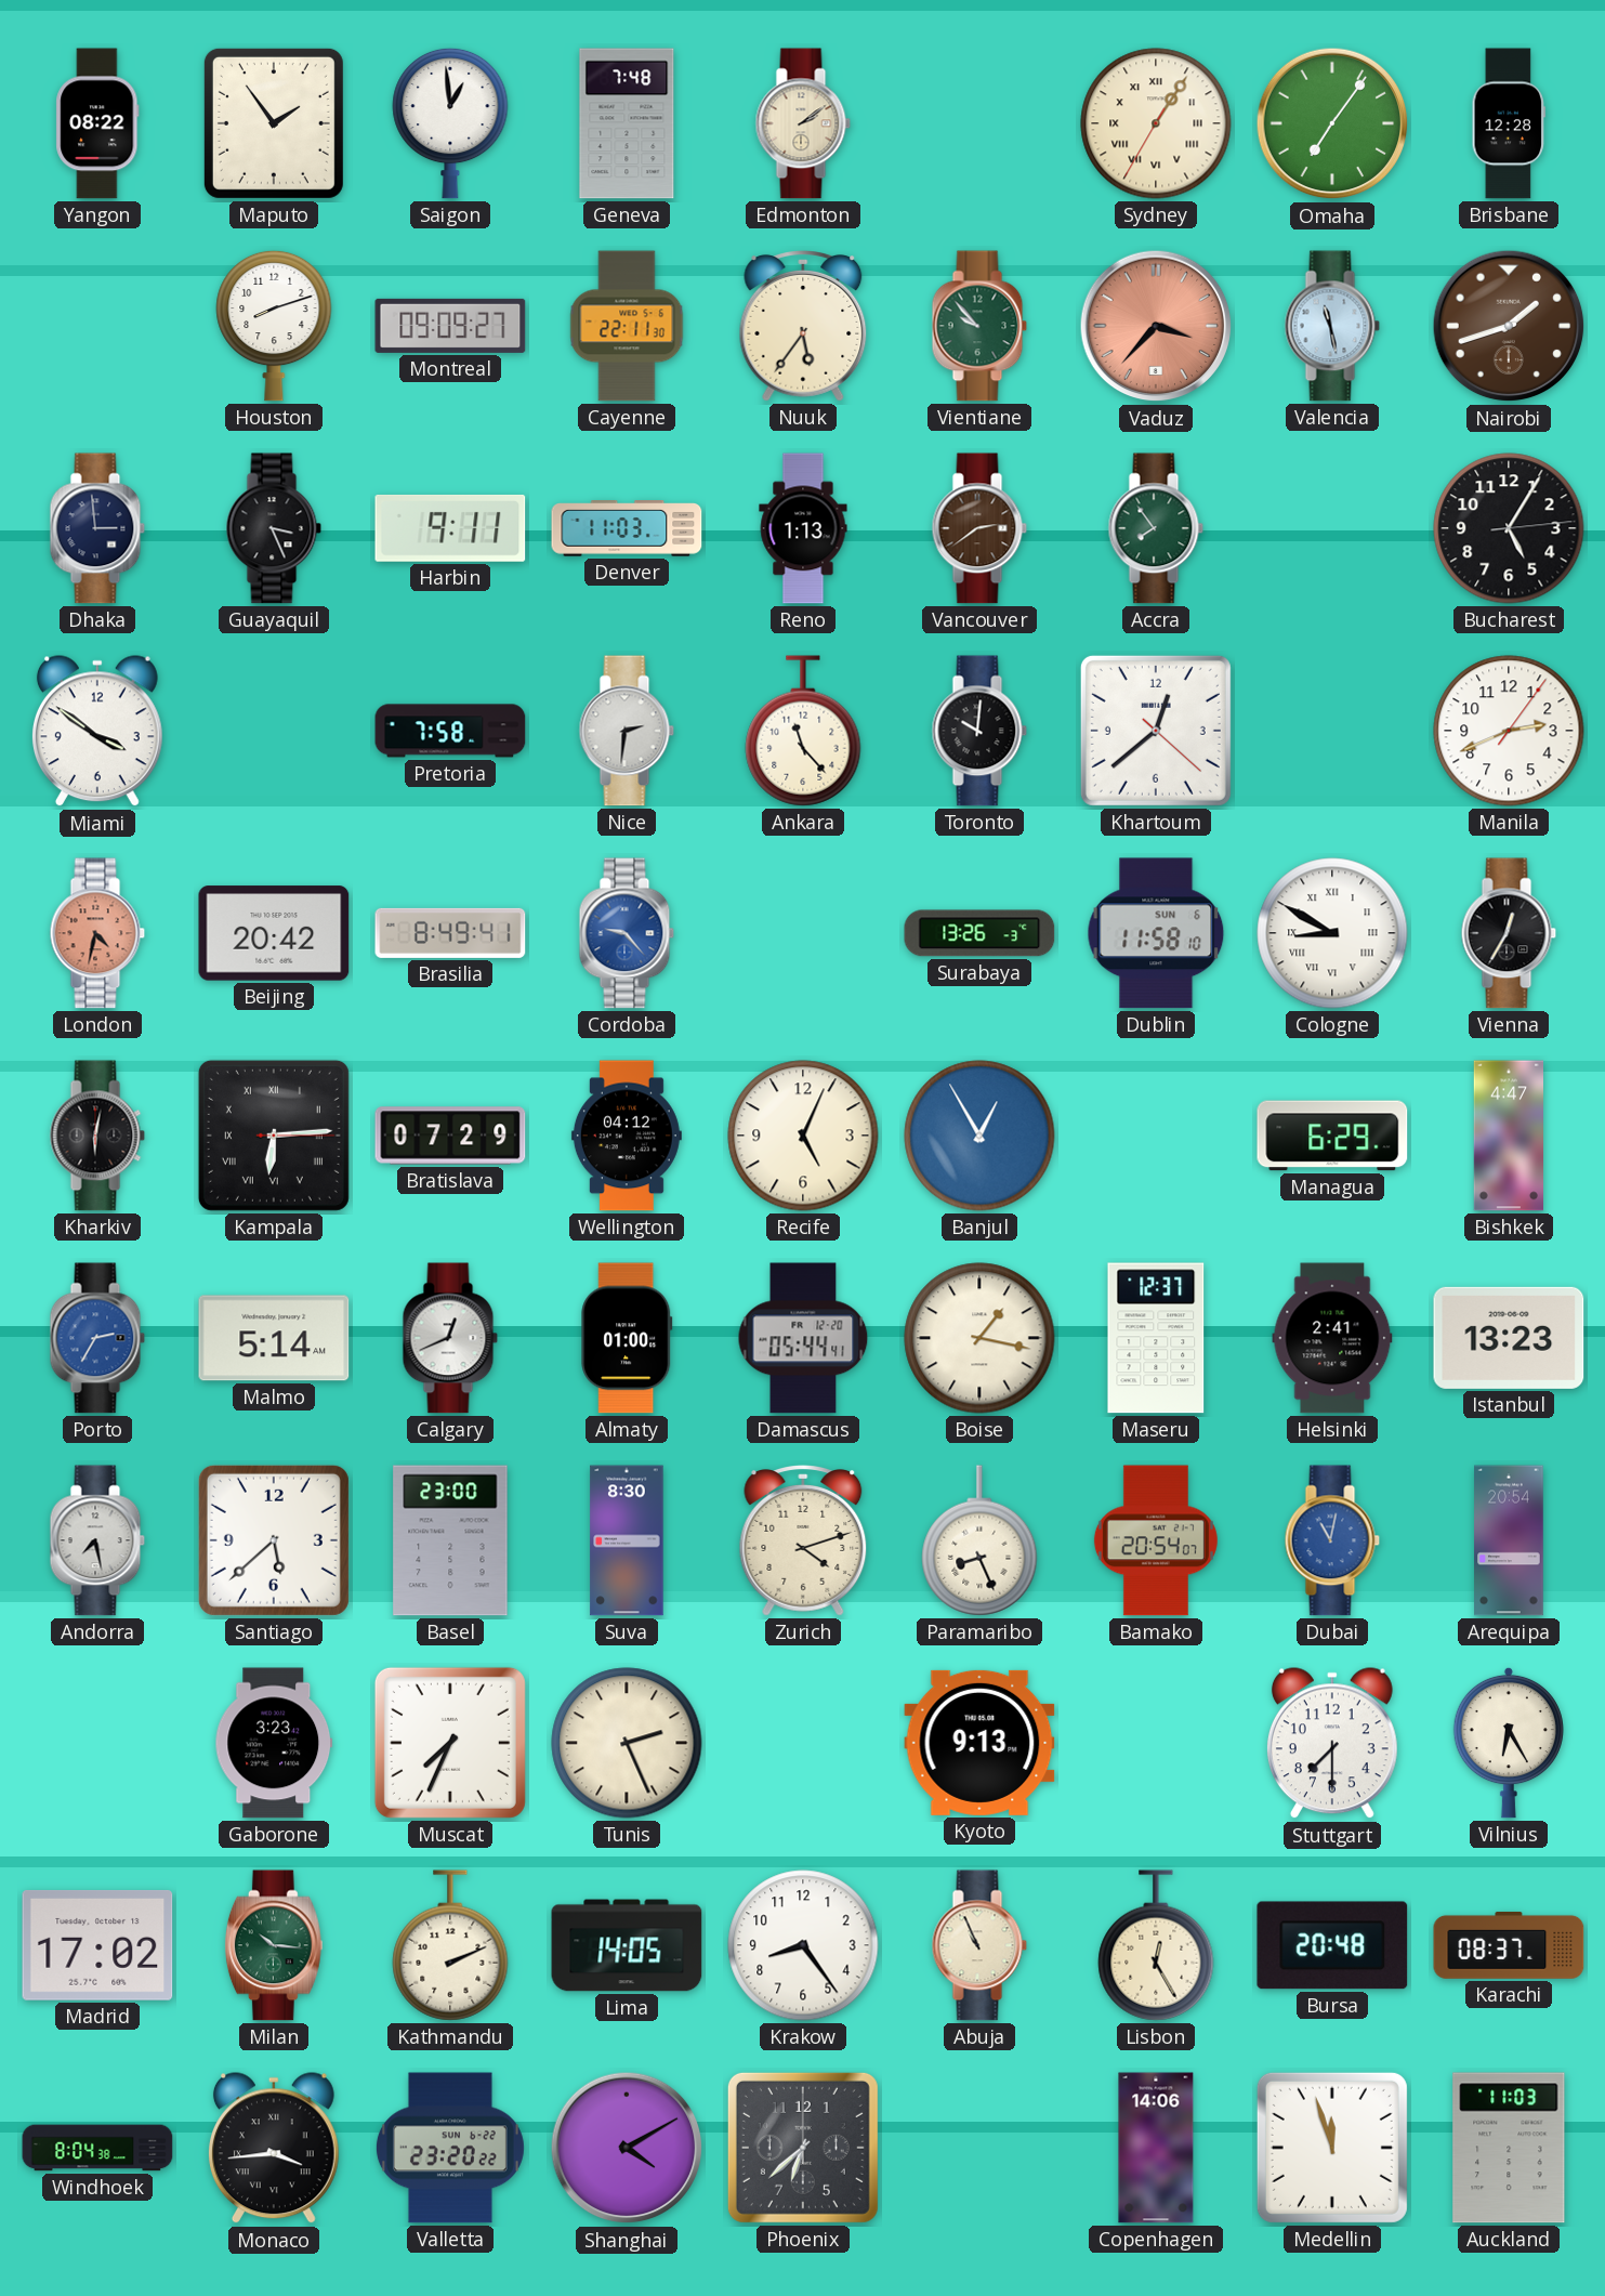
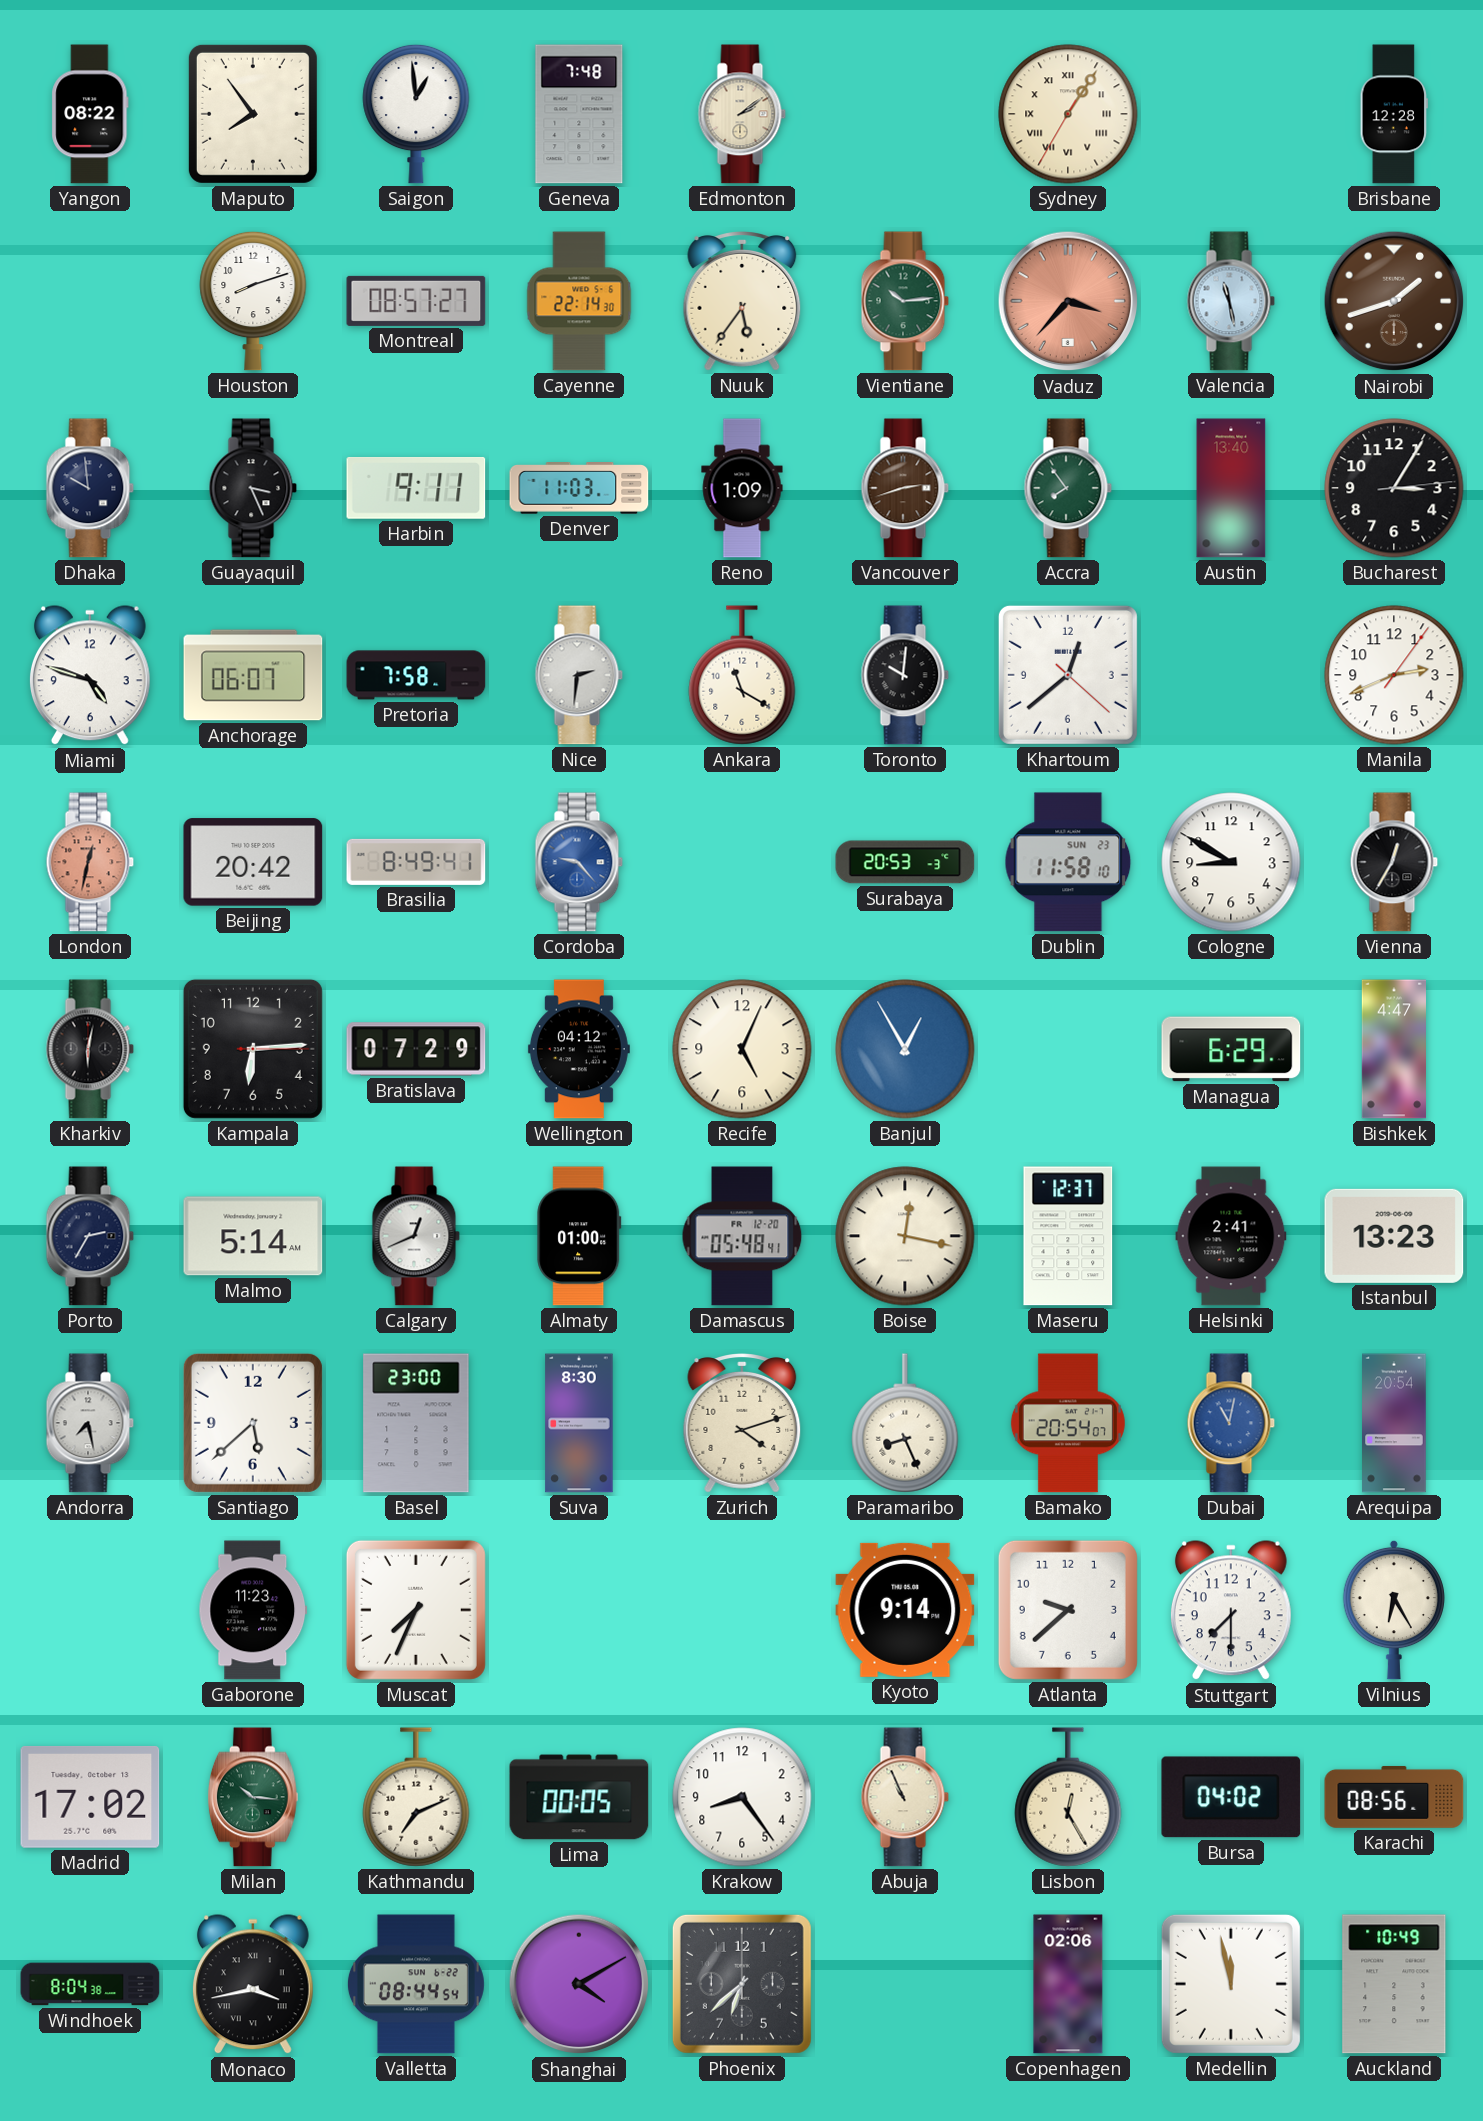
Maputo: 1:54 -> 7:54
Omaha: 7:06 -> none
Montreal: 09:09 -> 08:57
Cayenne: 22:11 -> 22:14
Vientiane: 9:53 -> 10:14
Dhaka: 2:59 -> 9:59
Reno: 1:13 -> 1:09
Vancouver: 2:39 -> 2:42
Austin: none -> 13:40
Bucharest: 5:05 -> 3:05
Miami: 3:51 -> 4:48
Anchorage: none -> 06:07
Ankara: 11:23 -> 11:20
London: 4:32 -> 12:32
Surabaya: 13:26 -> 20:53
Dublin date: SUN 6 -> SUN 23
Cologne numerals: Roman -> Arabic
Kampala numerals: Roman -> Arabic
Porto dial: blue -> navy
Damascus: 05:44 -> 05:48
Boise: 1:17 -> 12:17
Gaborone: 3:23 -> 11:23
Tunis: 2:26 -> none
Kyoto: 9:13 -> 9:14
Atlanta: none -> 9:38
Kathmandu: 2:11 -> 7:11
Lima: 14:05 -> 00:05
Bursa: 20:48 -> 04:02
Karachi: 08:37 -> 08:56
Monaco: 3:44 -> 3:43
Valletta: 23:20 -> 08:44
Copenhagen: 14:06 -> 02:06
Medellin: 11:57 -> 11:58
Auckland: 11:03 -> 10:49
